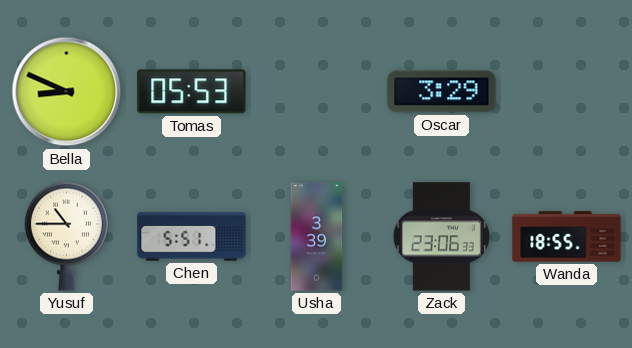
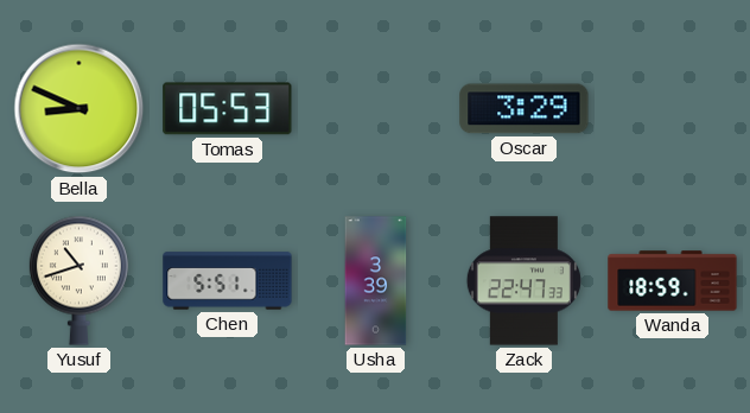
Yusuf: 10:45 -> 10:42
Zack: 23:06 -> 22:47
Wanda: 18:55 -> 18:59
